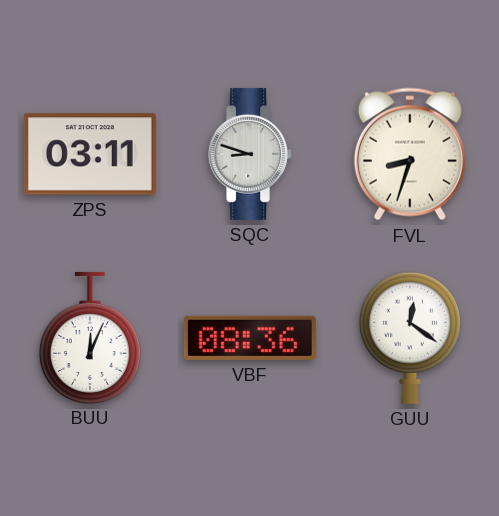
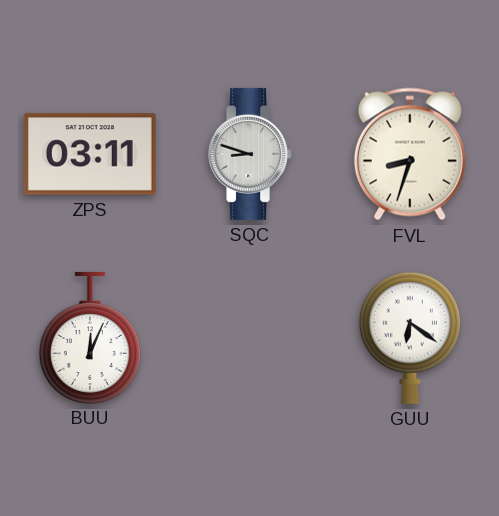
VBF: 08:36 -> none
GUU: 12:21 -> 6:21
